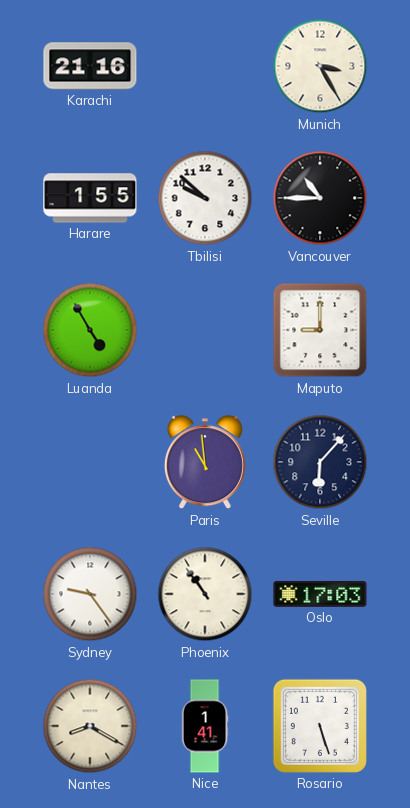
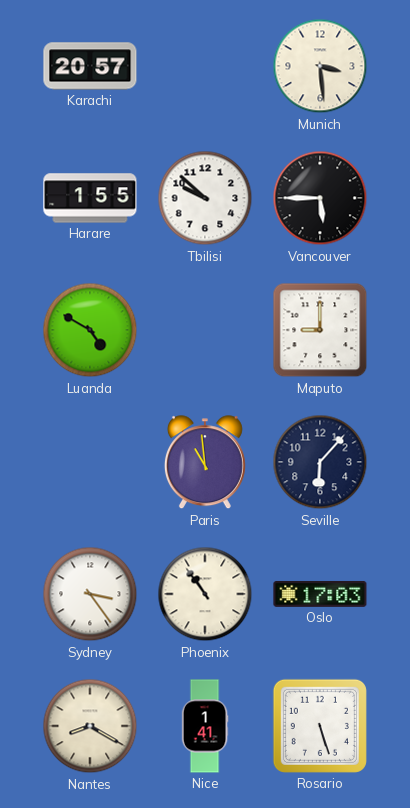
Karachi: 21:16 -> 20:57
Munich: 3:25 -> 3:29
Vancouver: 10:45 -> 5:45
Luanda: 4:55 -> 4:50
Sydney: 9:24 -> 3:24
